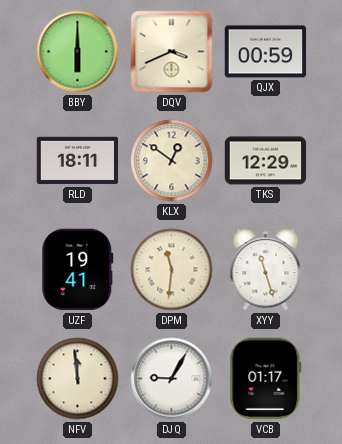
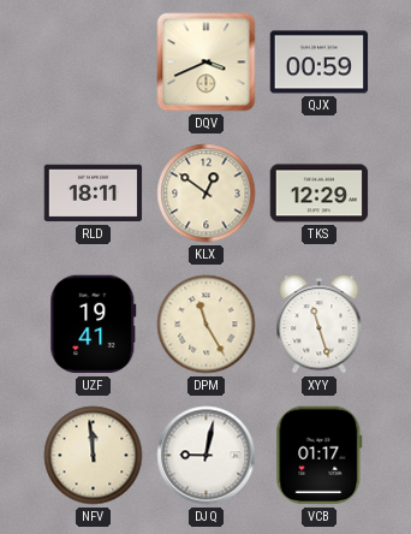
BBY: 6:00 -> none
DPM: 11:31 -> 11:25
DJQ: 9:05 -> 9:02
